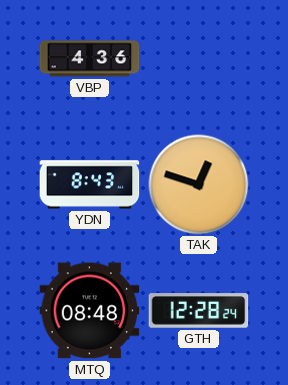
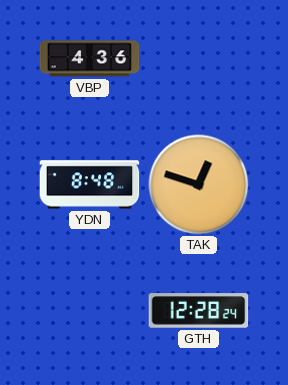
YDN: 8:43 -> 8:48
MTQ: 08:48 -> none
